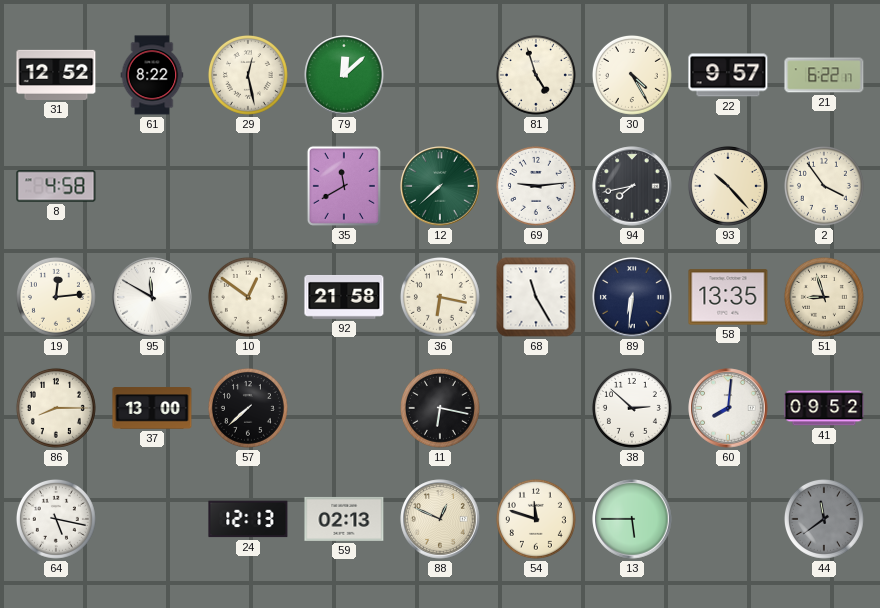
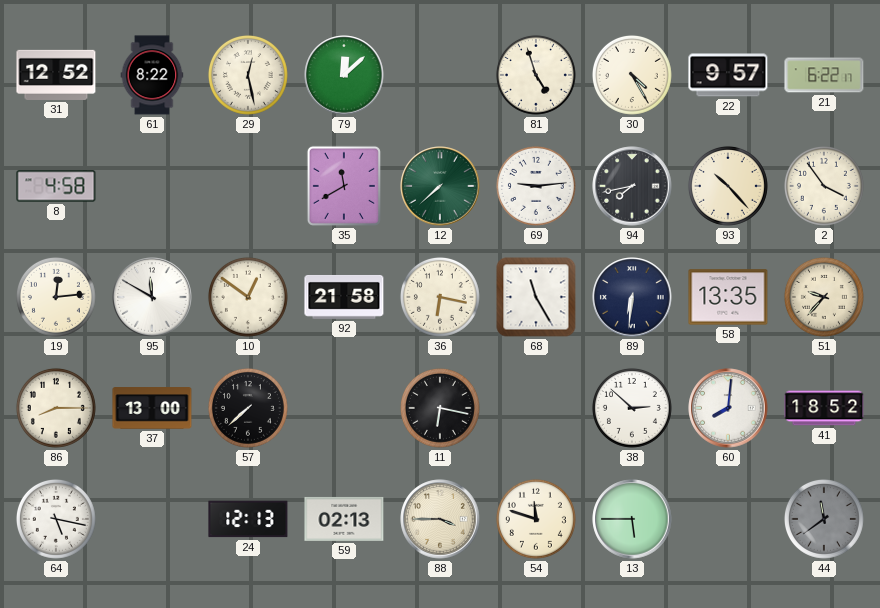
51: 8:57 -> 9:37
41: 09:52 -> 18:52
88: 12:49 -> 3:45
